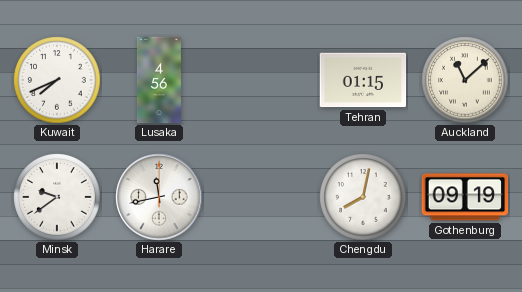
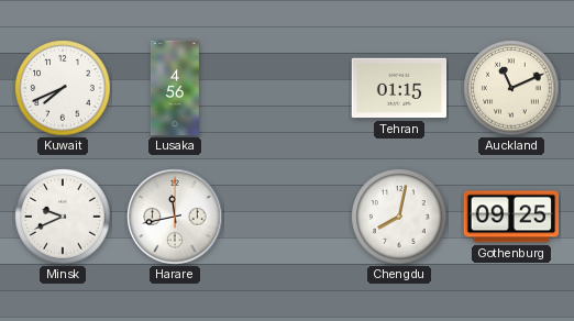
Auckland: 11:08 -> 11:11
Minsk: 9:39 -> 9:41
Gothenburg: 09:19 -> 09:25
